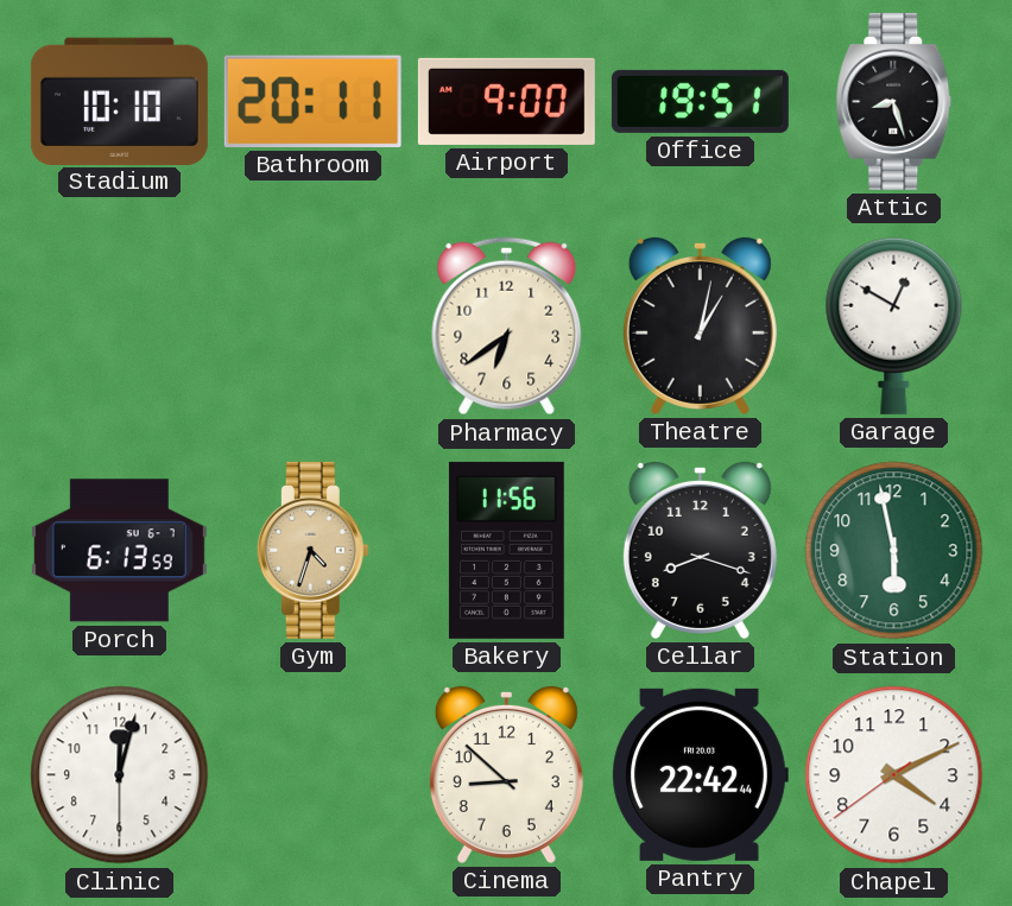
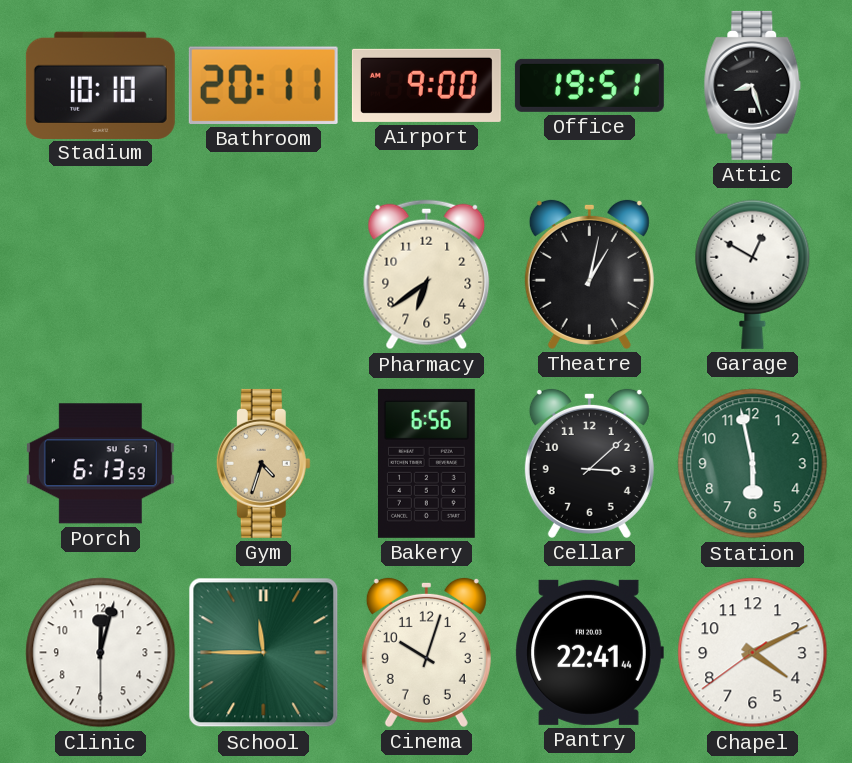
Bakery: 11:56 -> 6:56
Cellar: 8:18 -> 3:08
School: none -> 11:45
Cinema: 8:52 -> 10:03
Pantry: 22:42 -> 22:41
